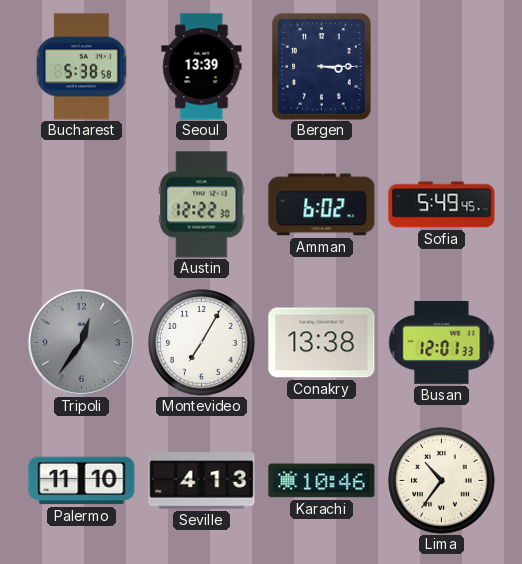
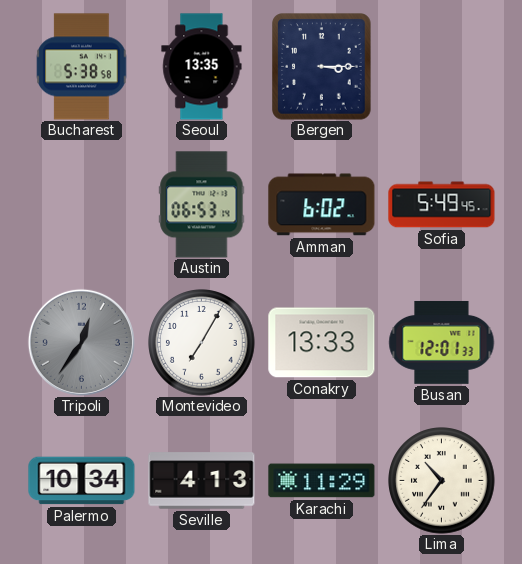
Seoul: 13:39 -> 13:35
Austin: 12:22 -> 06:53
Conakry: 13:38 -> 13:33
Palermo: 11:10 -> 10:34
Karachi: 10:46 -> 11:29
